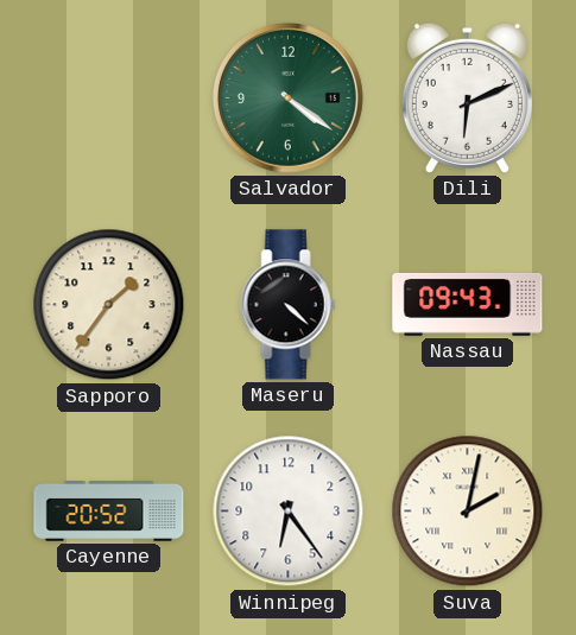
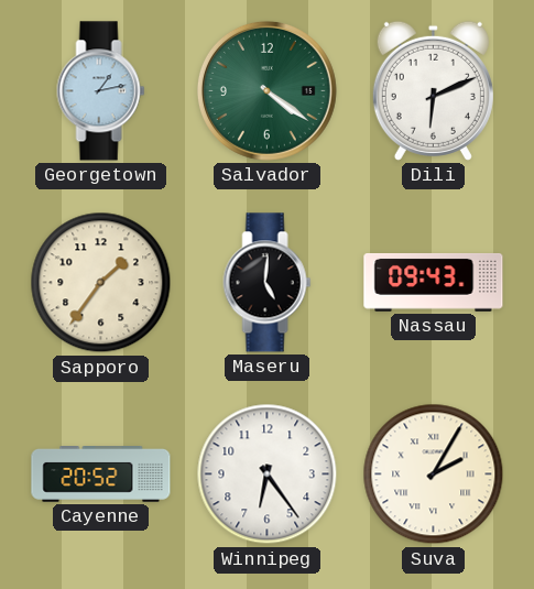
Georgetown: none -> 1:13
Maseru: 4:22 -> 5:01
Suva: 2:02 -> 2:05
